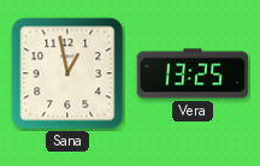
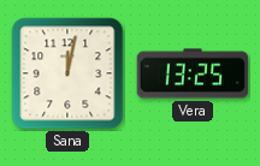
Sana: 12:58 -> 12:02
